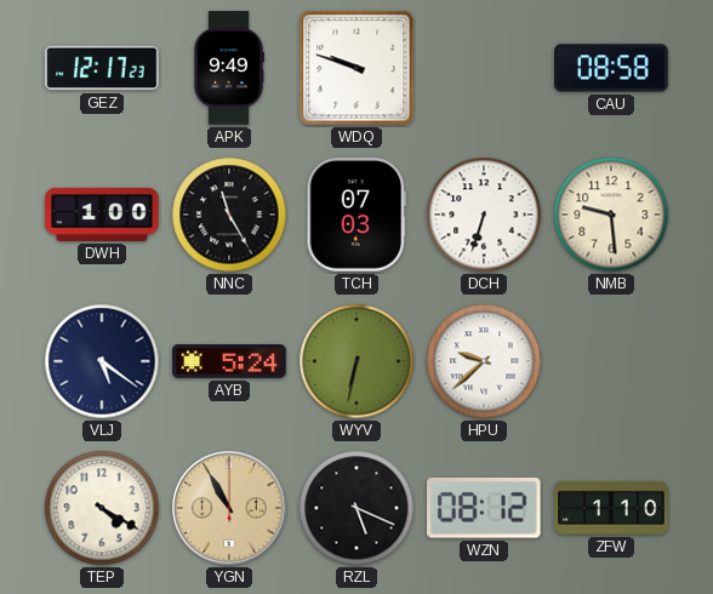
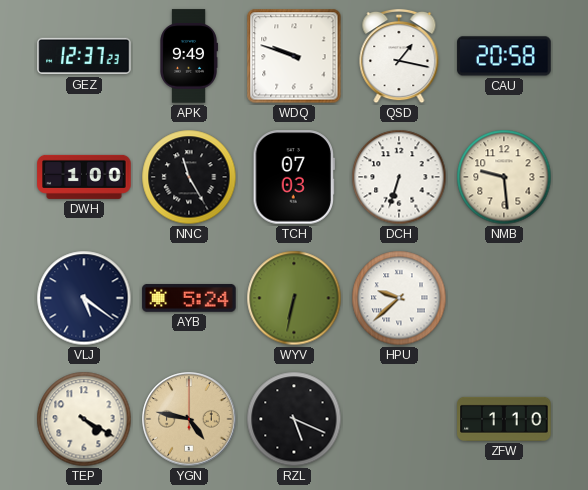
GEZ: 12:17 -> 12:37
QSD: none -> 1:17
CAU: 08:58 -> 20:58
YGN: 10:55 -> 4:47
WZN: 08:12 -> none
